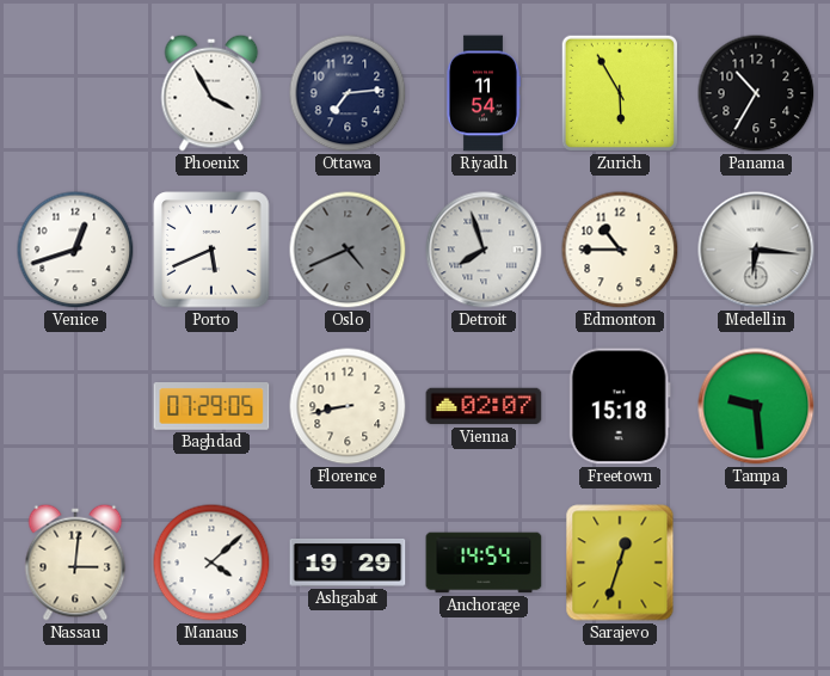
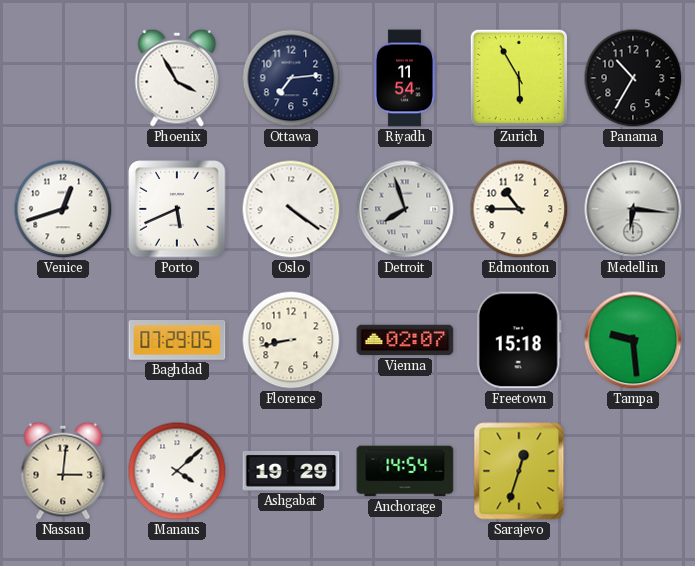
Oslo: 4:41 -> 4:21
Oslo dial: grey -> white
